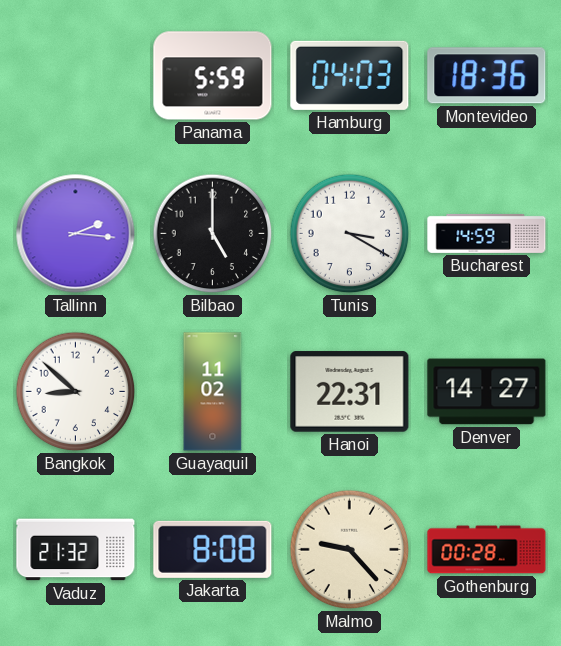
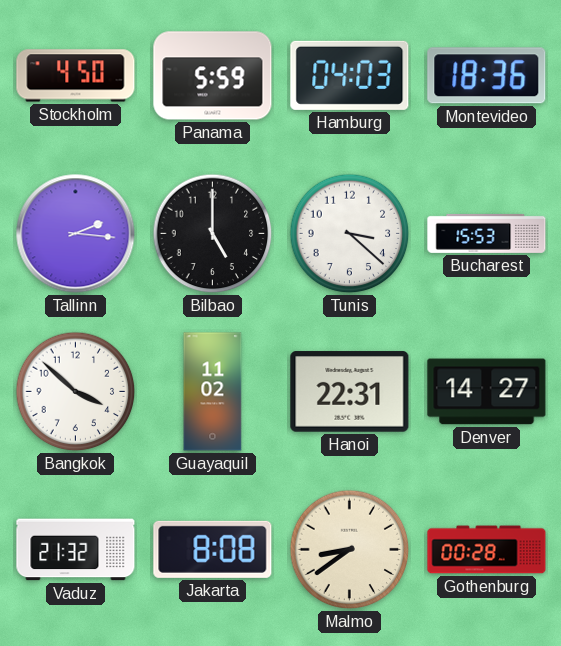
Stockholm: none -> 4:50
Tunis: 3:20 -> 3:22
Bucharest: 14:59 -> 15:53
Bangkok: 8:52 -> 3:52
Malmo: 9:23 -> 8:39
